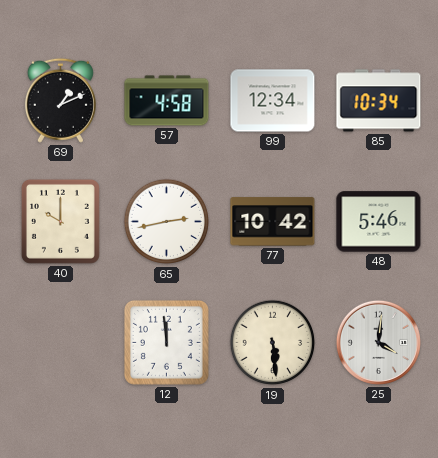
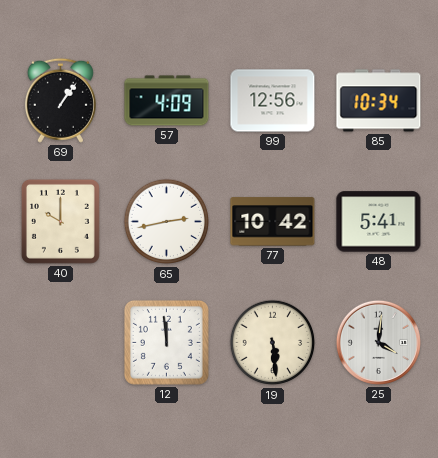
69: 1:11 -> 1:06
57: 4:58 -> 4:09
99: 12:34 -> 12:56
48: 5:46 -> 5:41
